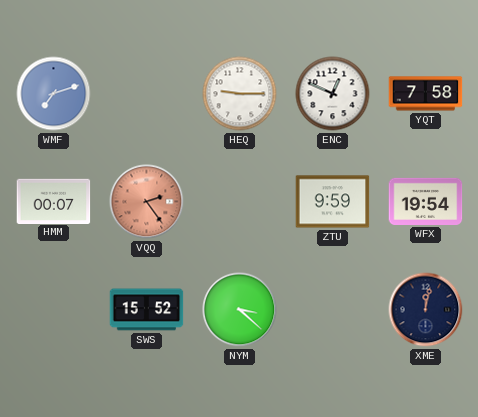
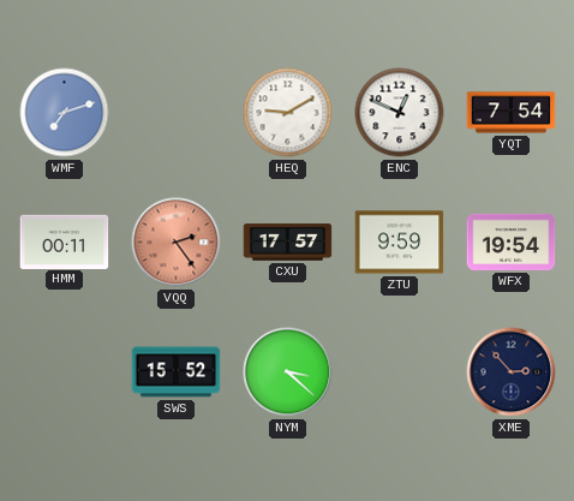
HEQ: 9:15 -> 9:10
YQT: 7:58 -> 7:54
HMM: 00:07 -> 00:11
CXU: none -> 17:57
XME: 12:02 -> 2:53
